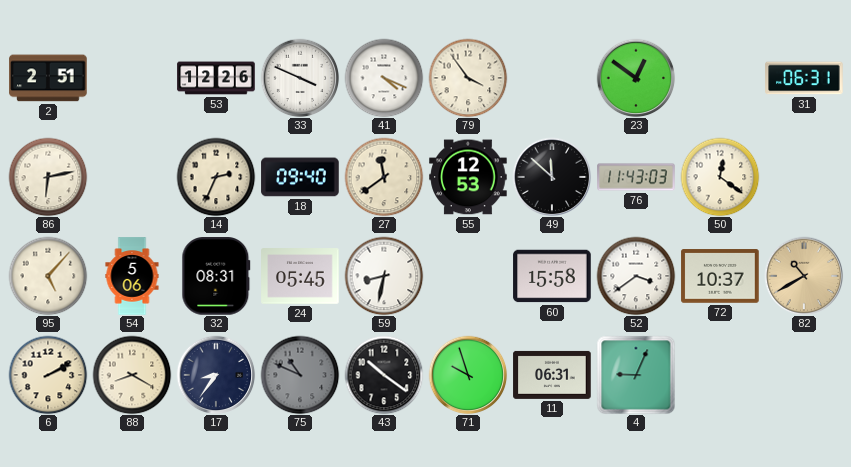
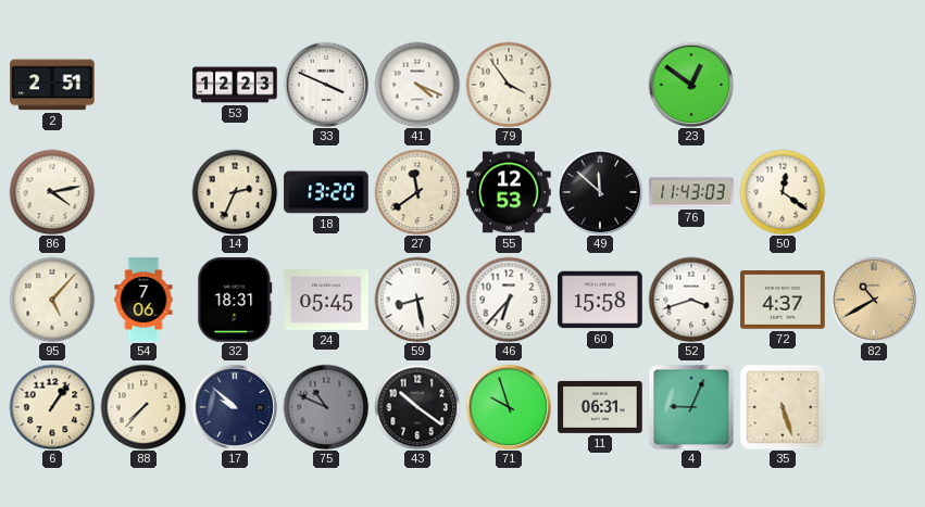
53: 12:26 -> 12:23
31: 06:31 -> none
86: 6:13 -> 4:13
18: 09:40 -> 13:20
54: 5:06 -> 7:06
32: 08:31 -> 18:31
59: 8:32 -> 8:28
46: none -> 6:37
52: 3:39 -> 3:42
72: 10:37 -> 4:37
6: 2:10 -> 1:06
88: 8:20 -> 7:37
17: 8:36 -> 9:52
35: none -> 5:27
